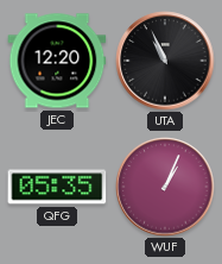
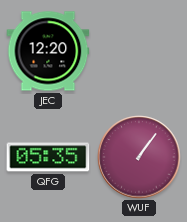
UTA: 10:56 -> none
WUF: 1:04 -> 1:06
